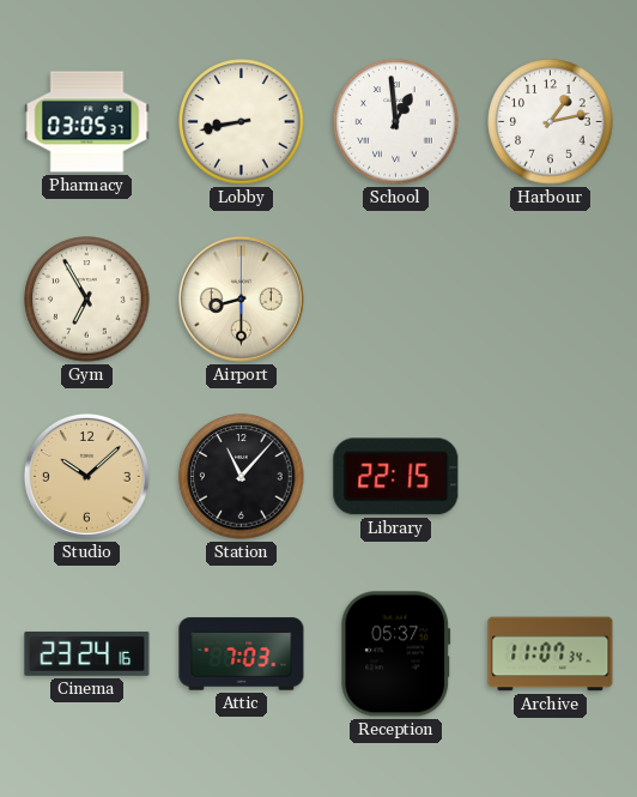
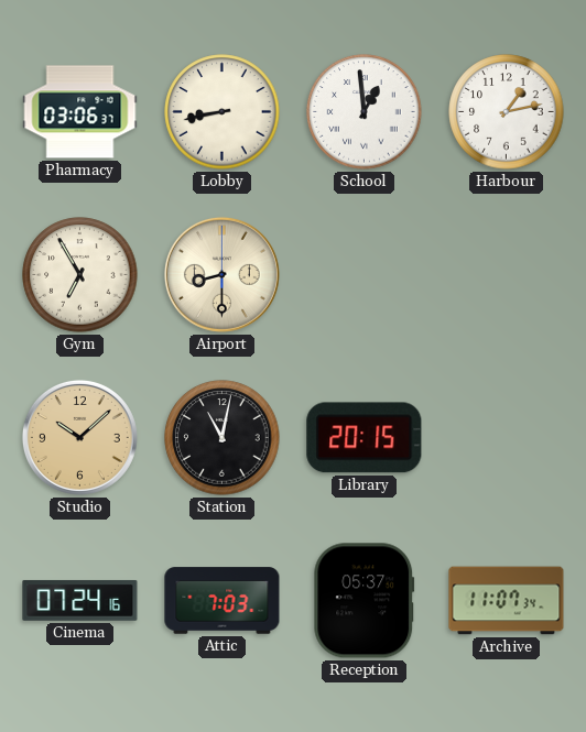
Pharmacy: 03:05 -> 03:06
Station: 11:07 -> 11:02
Library: 22:15 -> 20:15
Cinema: 23:24 -> 07:24
